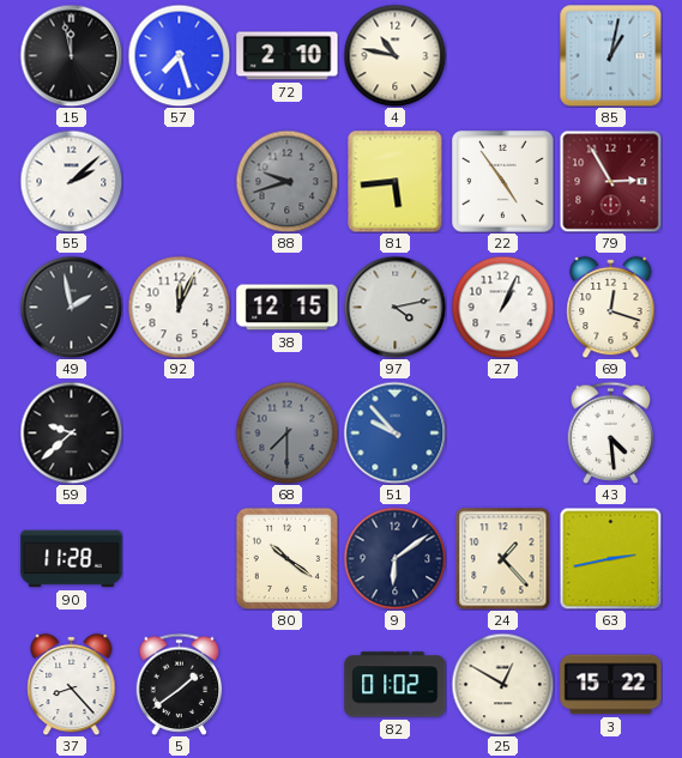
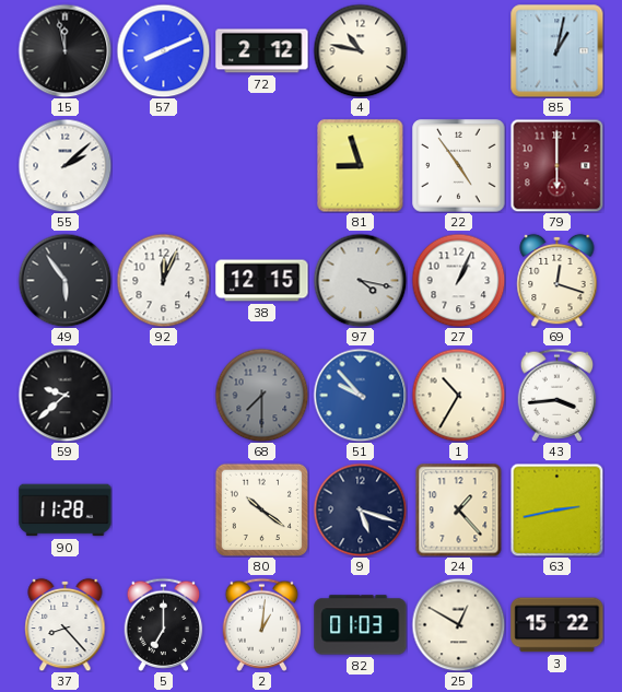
57: 7:27 -> 8:11
72: 2:10 -> 2:12
88: 9:42 -> none
81: 5:44 -> 8:57
79: 2:55 -> 6:00
49: 1:58 -> 5:54
97: 4:13 -> 4:17
1: none -> 10:35
43: 4:29 -> 3:44
9: 6:09 -> 5:18
5: 1:39 -> 7:00
2: none -> 1:01
82: 01:02 -> 01:03
